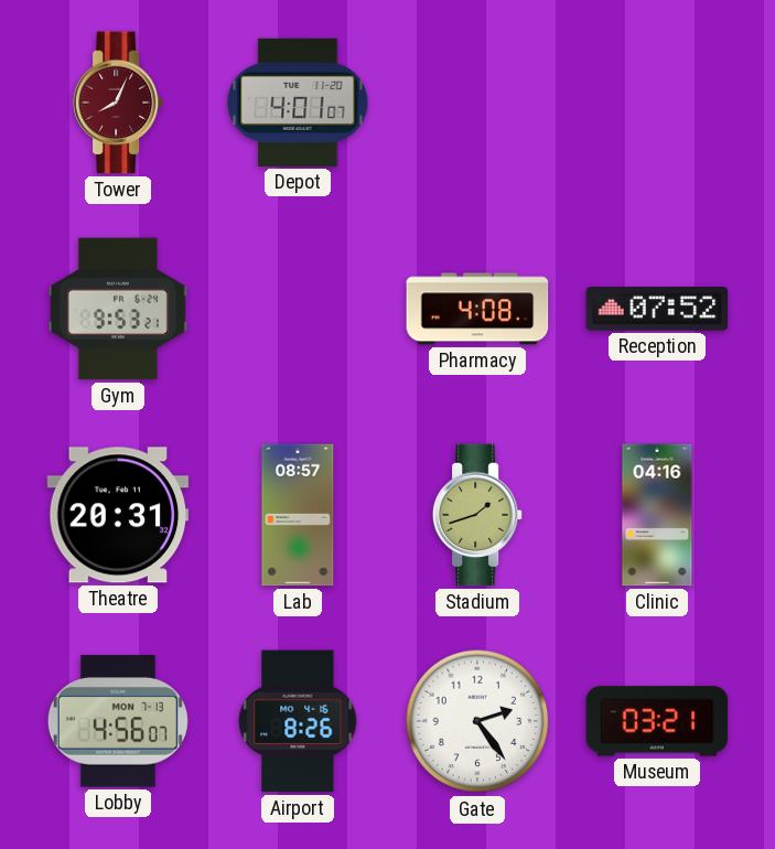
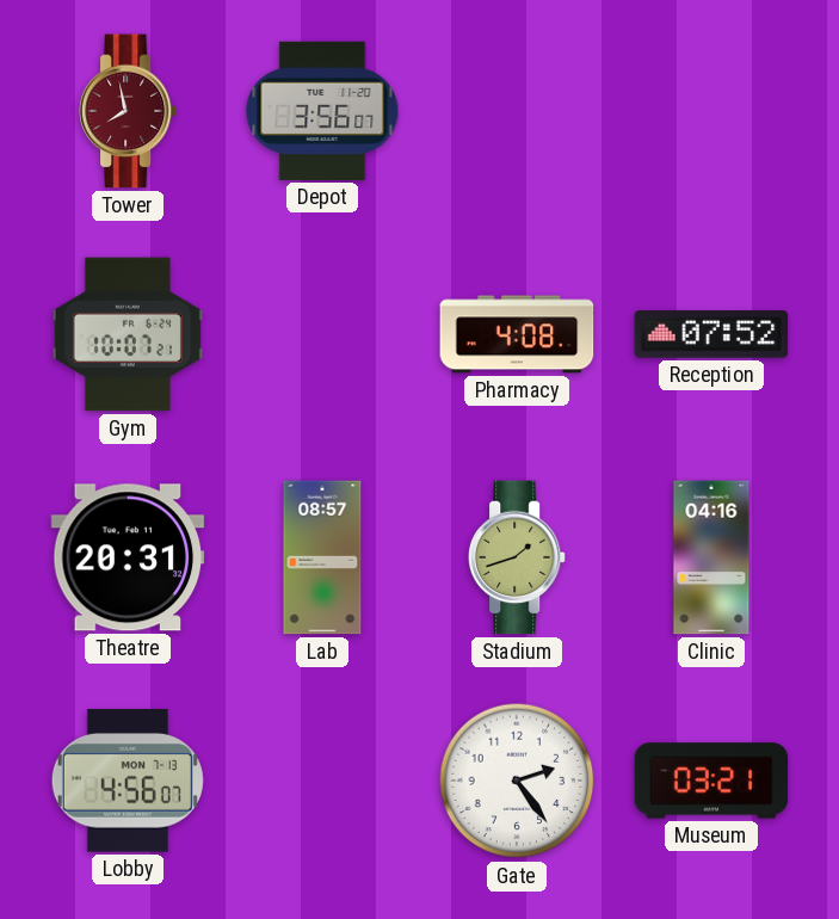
Tower: 8:04 -> 7:58
Depot: 4:01 -> 3:56
Gym: 9:53 -> 10:07
Airport: 8:26 -> none
